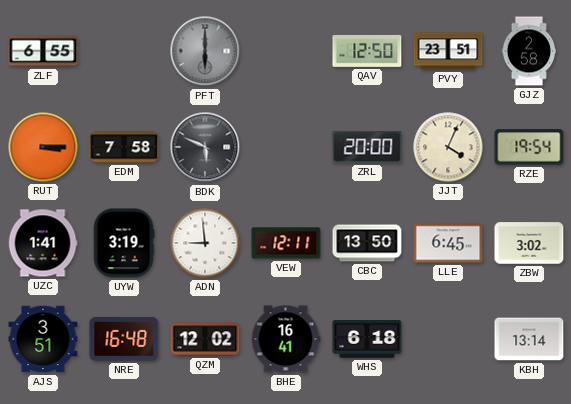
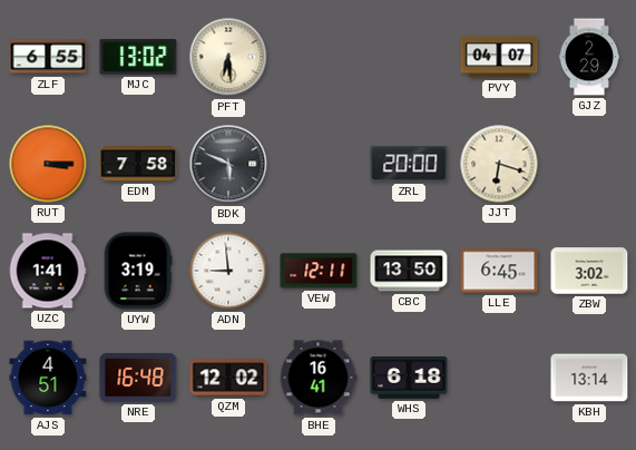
MJC: none -> 13:02
PFT: 6:00 -> 6:29
PFT dial: grey -> cream
QAV: 12:50 -> none
PVY: 23:51 -> 04:07
GJZ: 2:58 -> 2:29
JJT: 4:04 -> 6:18
RZE: 19:54 -> none
AJS: 3:51 -> 4:51
